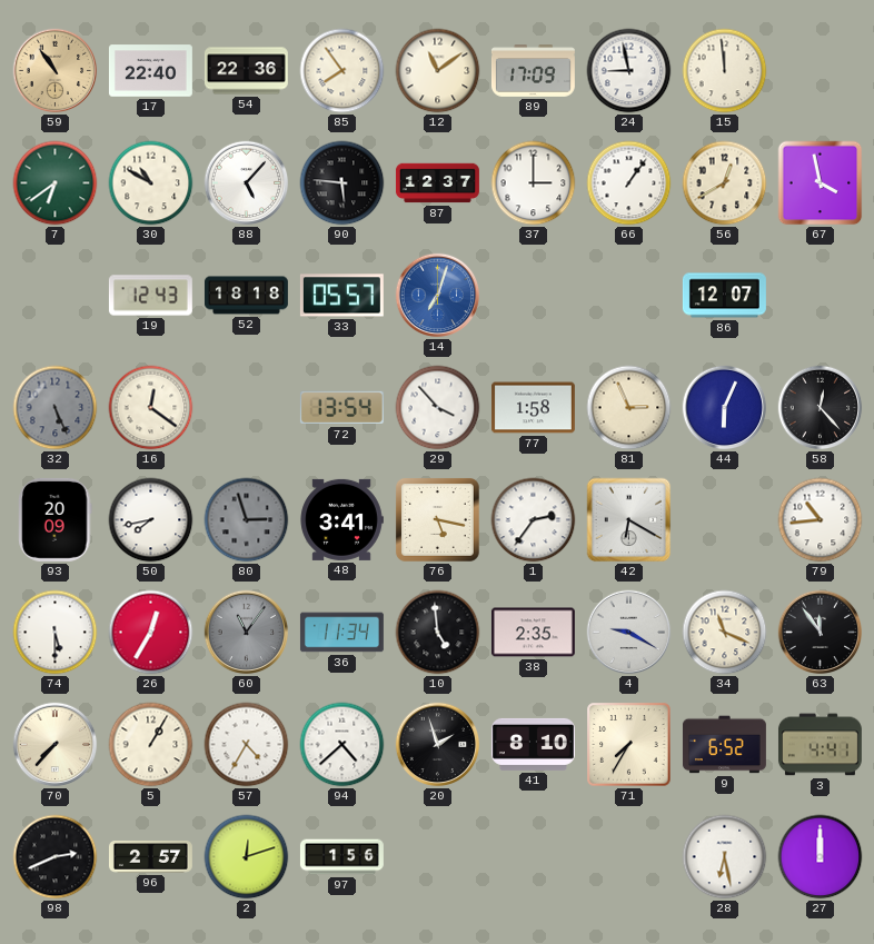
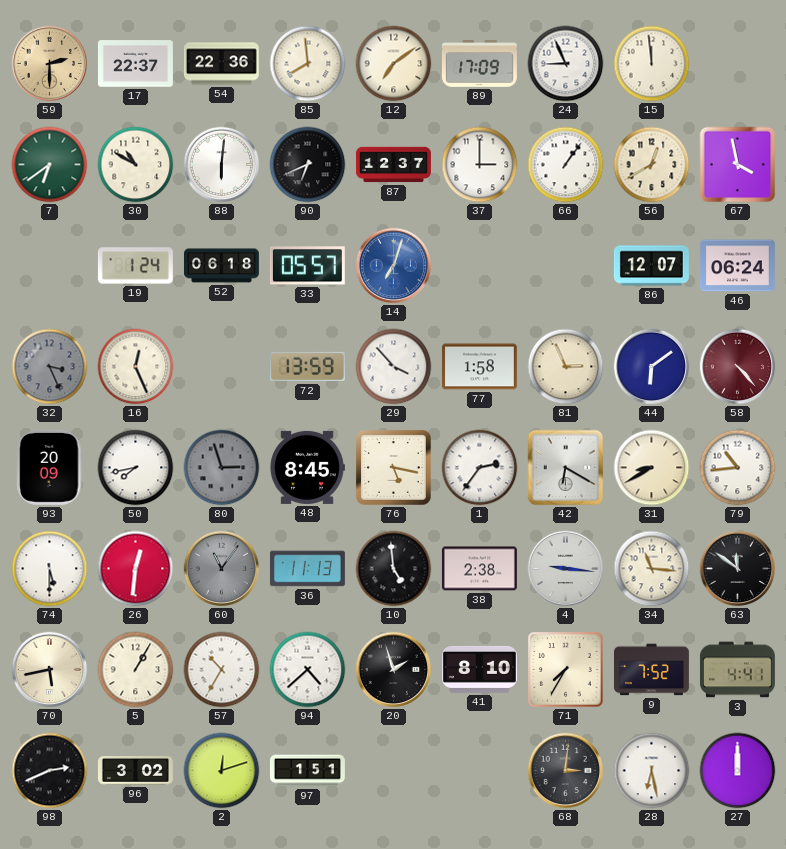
59: 10:54 -> 2:30
17: 22:40 -> 22:37
85: 7:54 -> 7:59
12: 11:09 -> 7:09
24: 8:58 -> 8:56
88: 5:07 -> 6:01
90: 5:46 -> 6:41
19: 12:43 -> 1:24
52: 18:18 -> 06:18
46: none -> 06:24
32: 5:26 -> 3:26
16: 12:21 -> 12:26
72: 13:54 -> 13:59
44: 6:04 -> 6:09
58: 12:23 -> 4:23
58 dial: black -> burgundy
48: 3:41 -> 8:45
31: none -> 8:40
26: 12:35 -> 12:31
36: 11:34 -> 11:13
38: 2:35 -> 2:38
4: 9:20 -> 9:16
34: 11:19 -> 11:16
63: 11:54 -> 11:51
70: 7:37 -> 5:43
57: 4:35 -> 10:35
9: 6:52 -> 7:52
96: 2:57 -> 3:02
97: 1:56 -> 1:51
68: none -> 3:01
